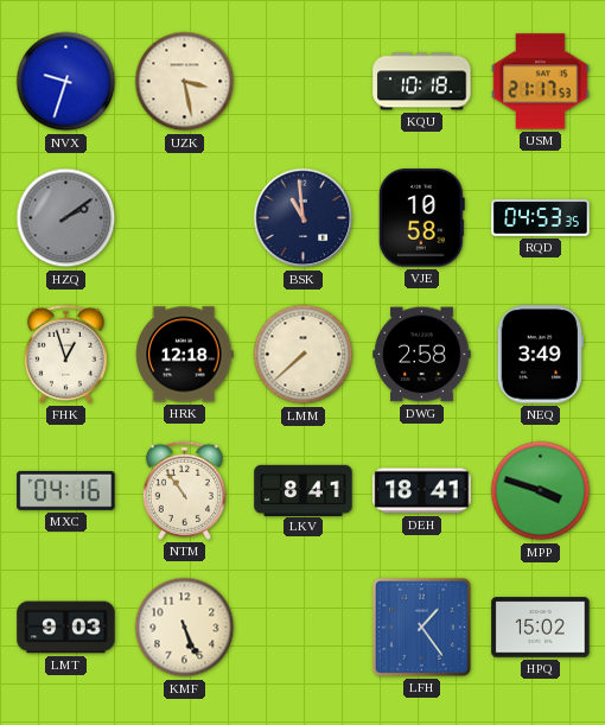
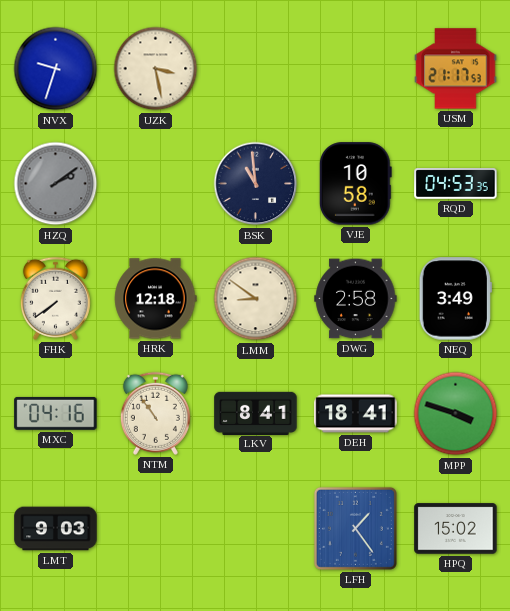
KQU: 10:18 -> none
FHK: 12:57 -> 7:39
LMM: 7:38 -> 8:51
KMF: 5:26 -> none
